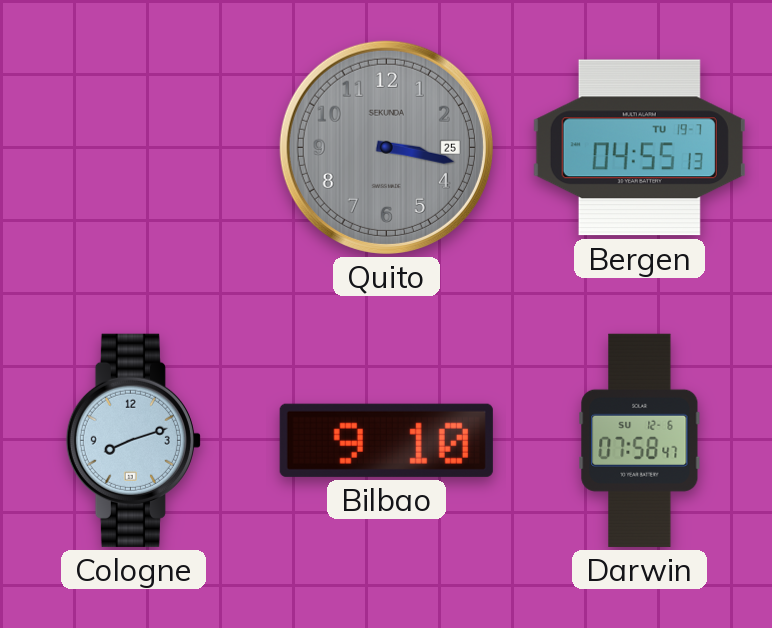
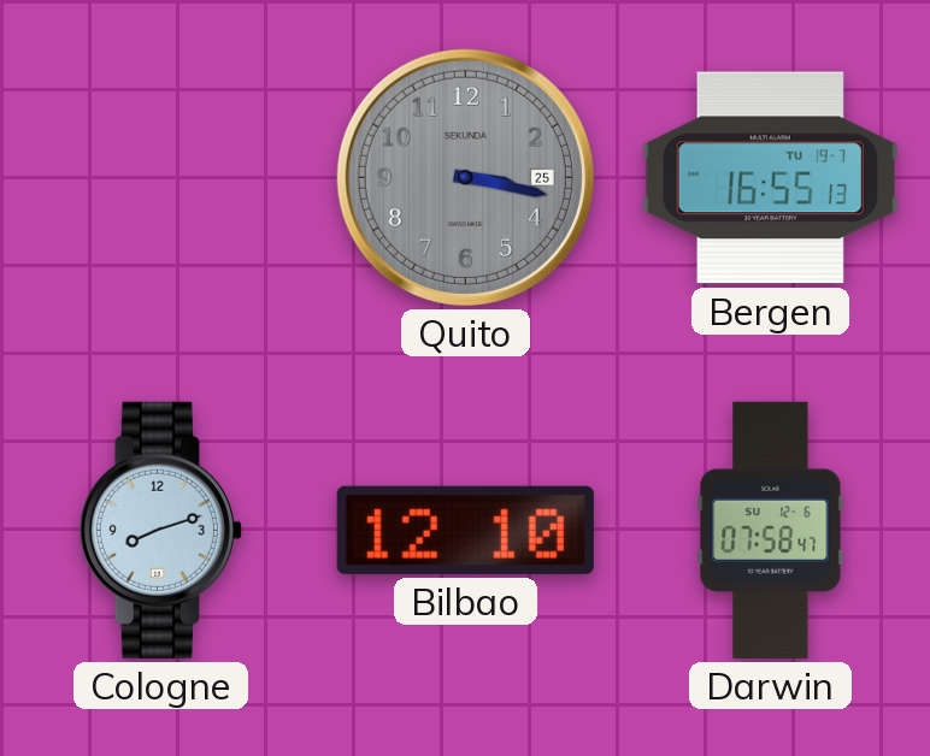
Bergen: 04:55 -> 16:55
Bilbao: 9:10 -> 12:10
